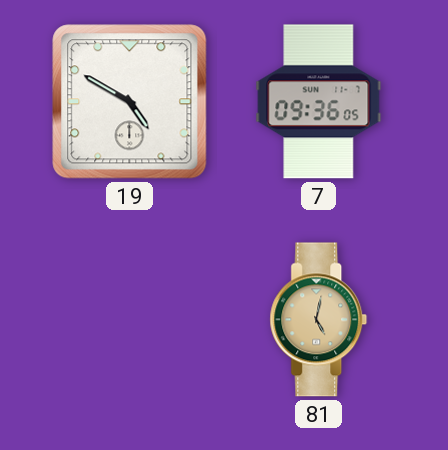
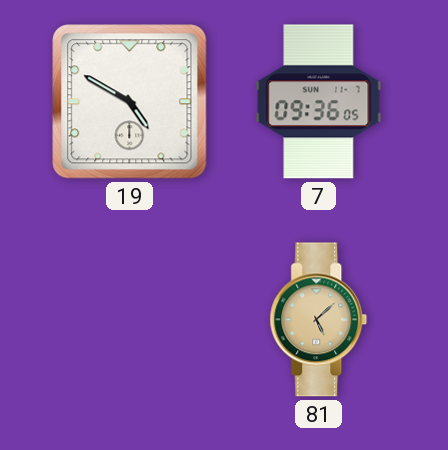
81: 5:02 -> 5:08
